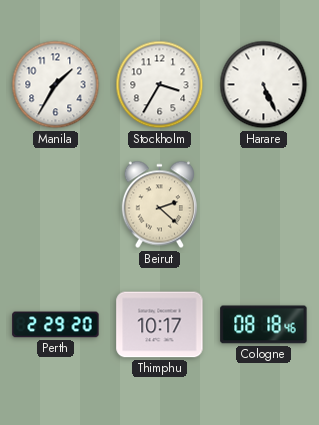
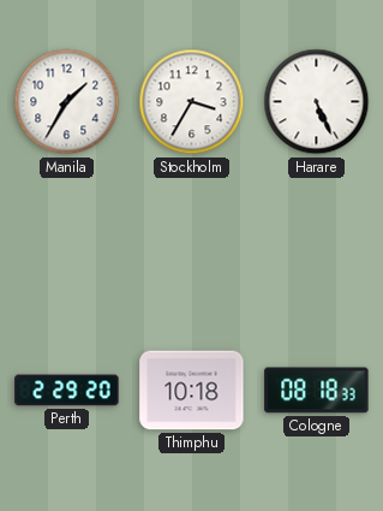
Beirut: 2:22 -> none
Thimphu: 10:17 -> 10:18
Cologne: 08:18:46 -> 08:18:33
